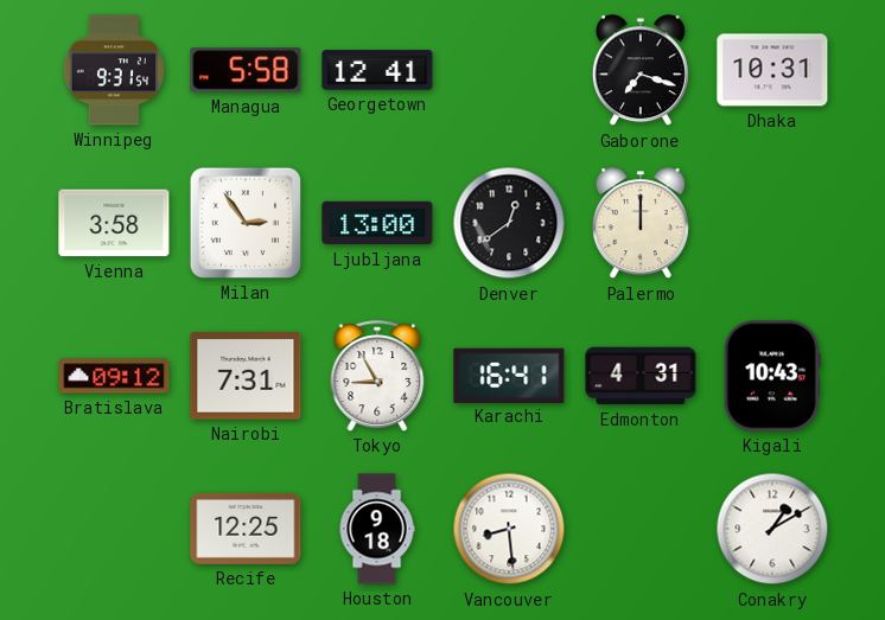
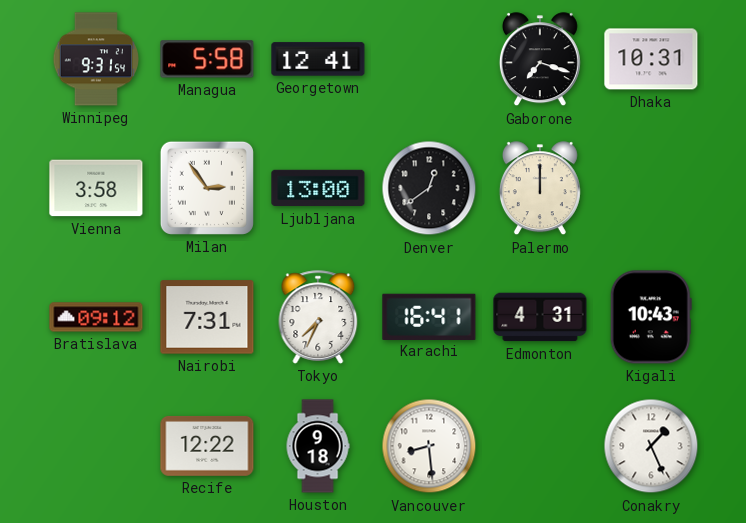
Tokyo: 8:55 -> 7:34
Recife: 12:25 -> 12:22
Conakry: 1:10 -> 1:26
